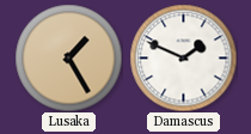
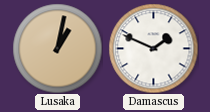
Lusaka: 1:25 -> 1:02
